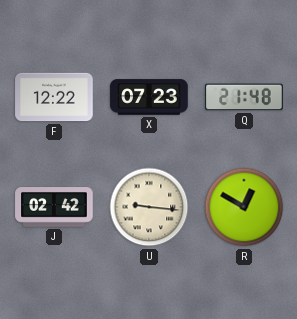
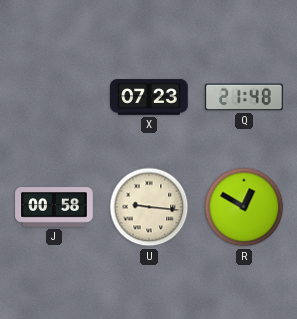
F: 12:22 -> none
J: 02:42 -> 00:58
